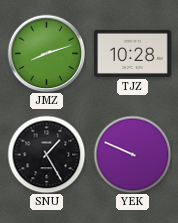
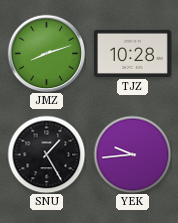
YEK: 9:49 -> 9:44
